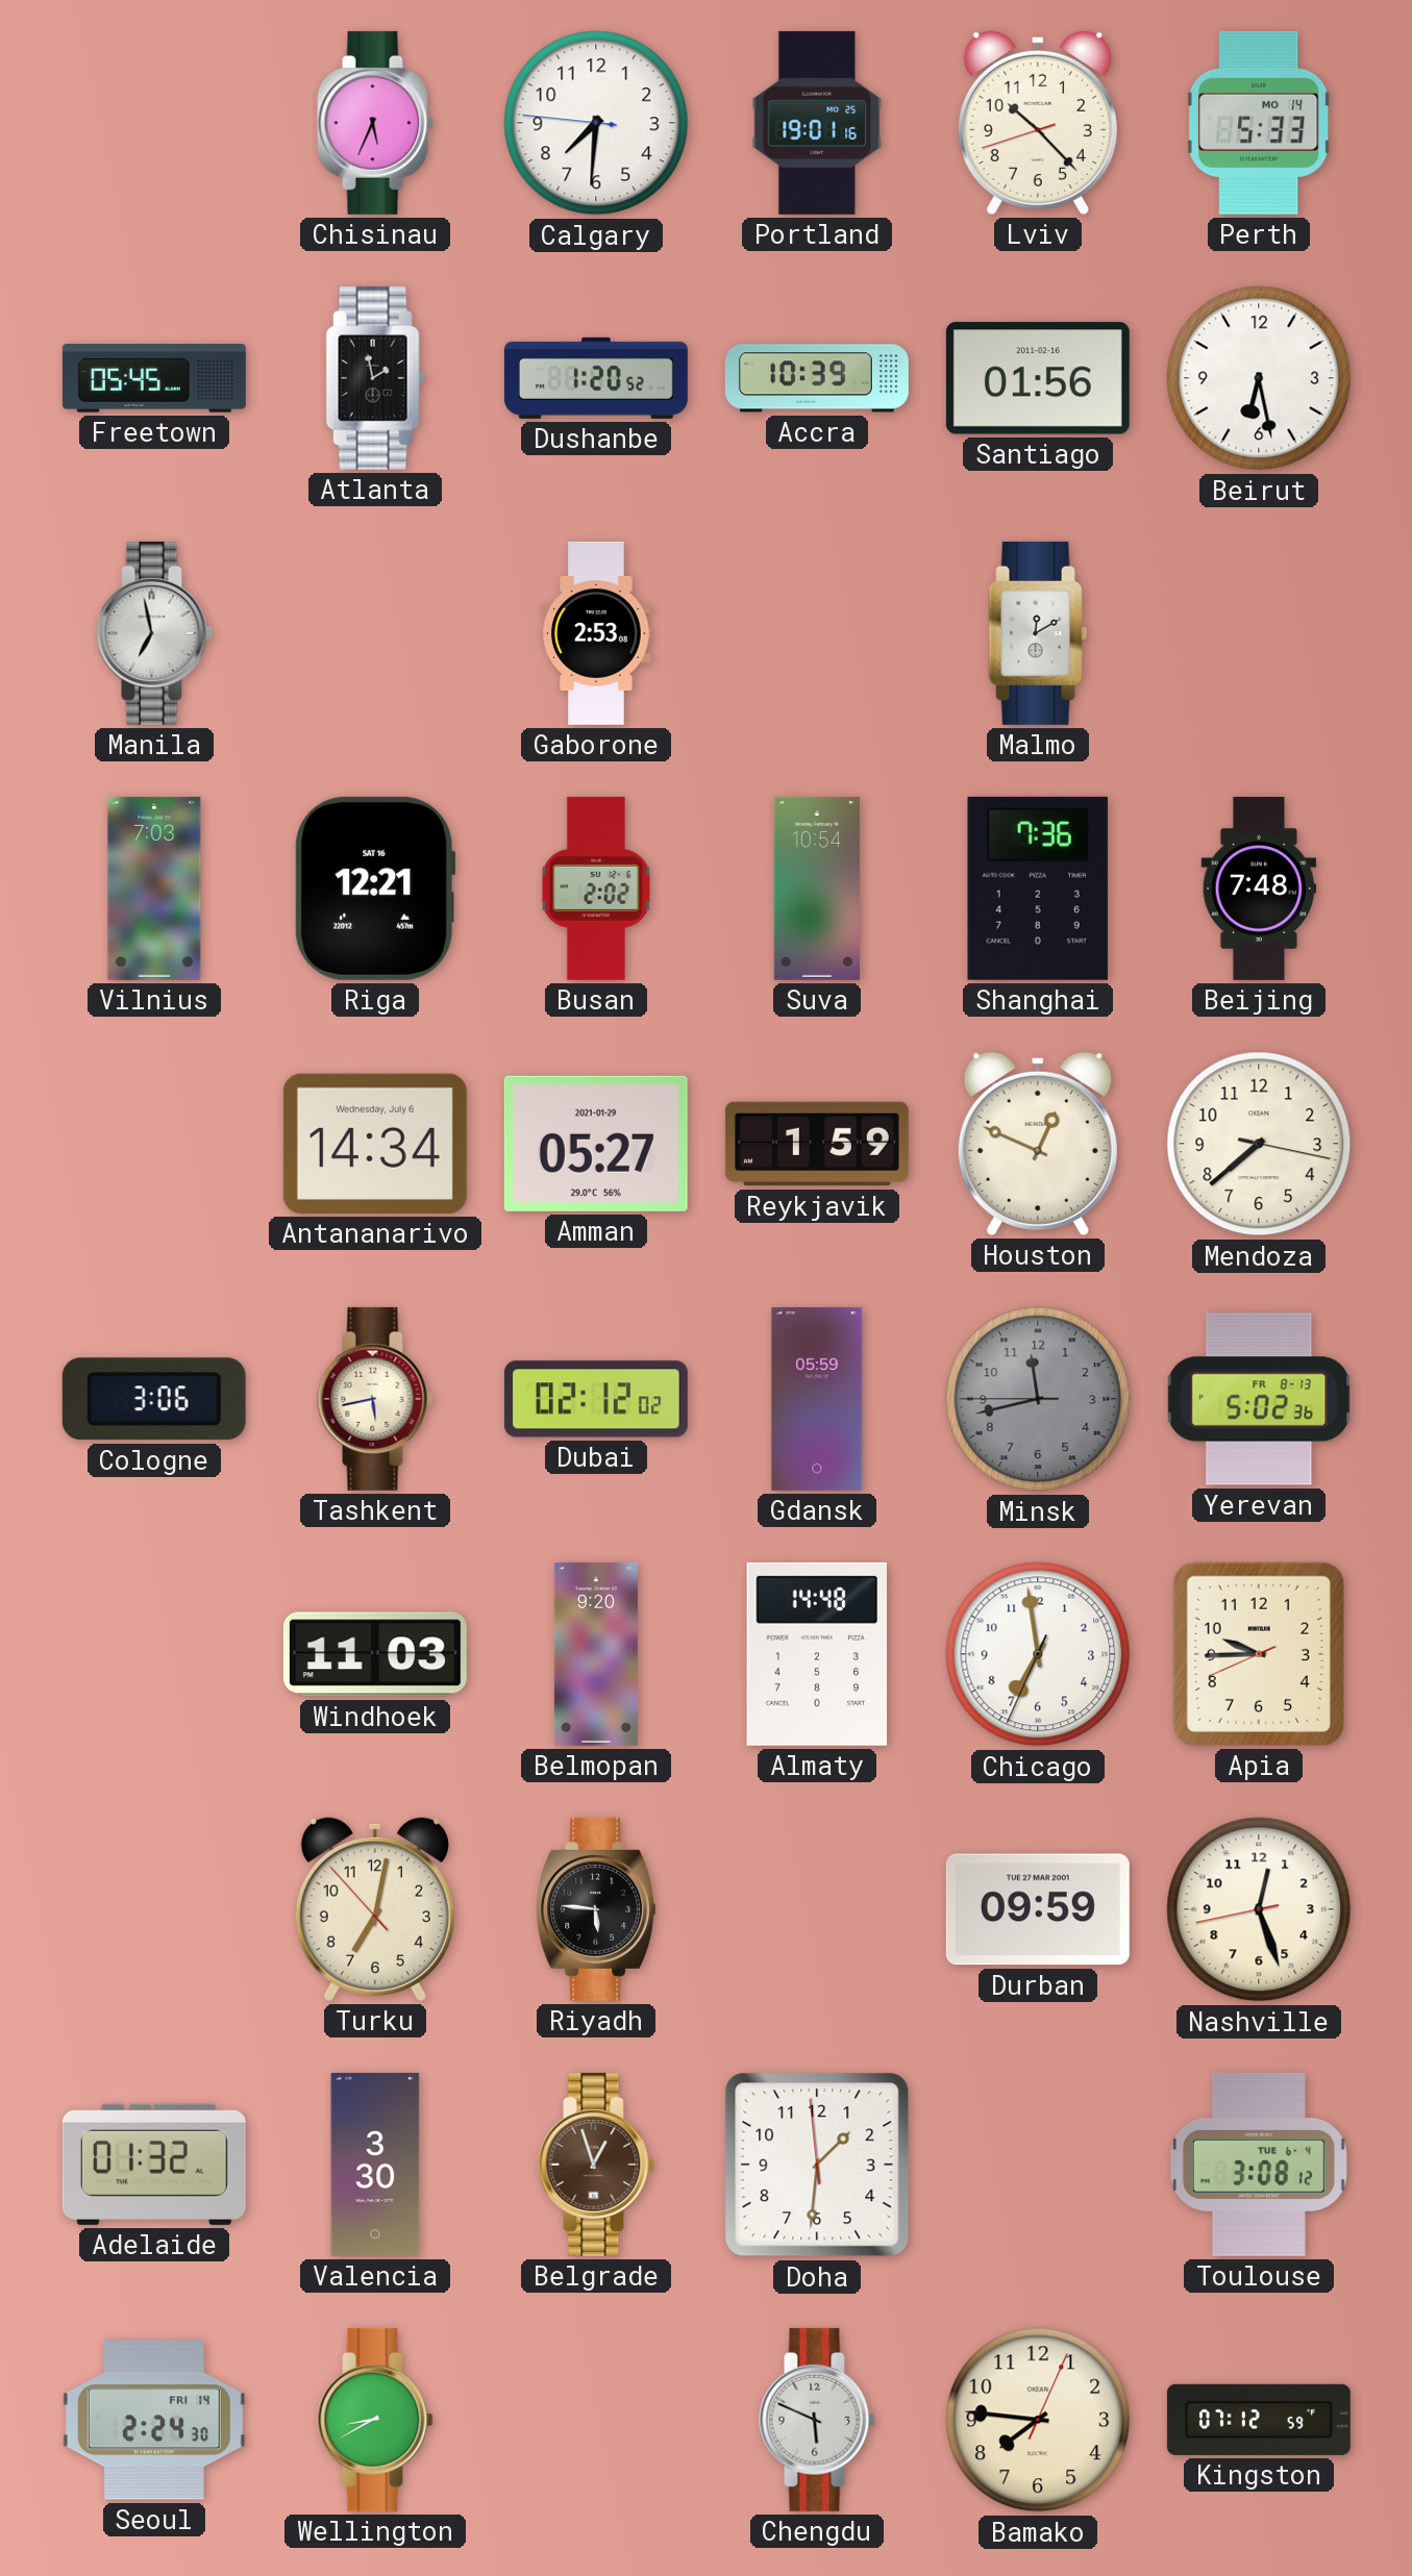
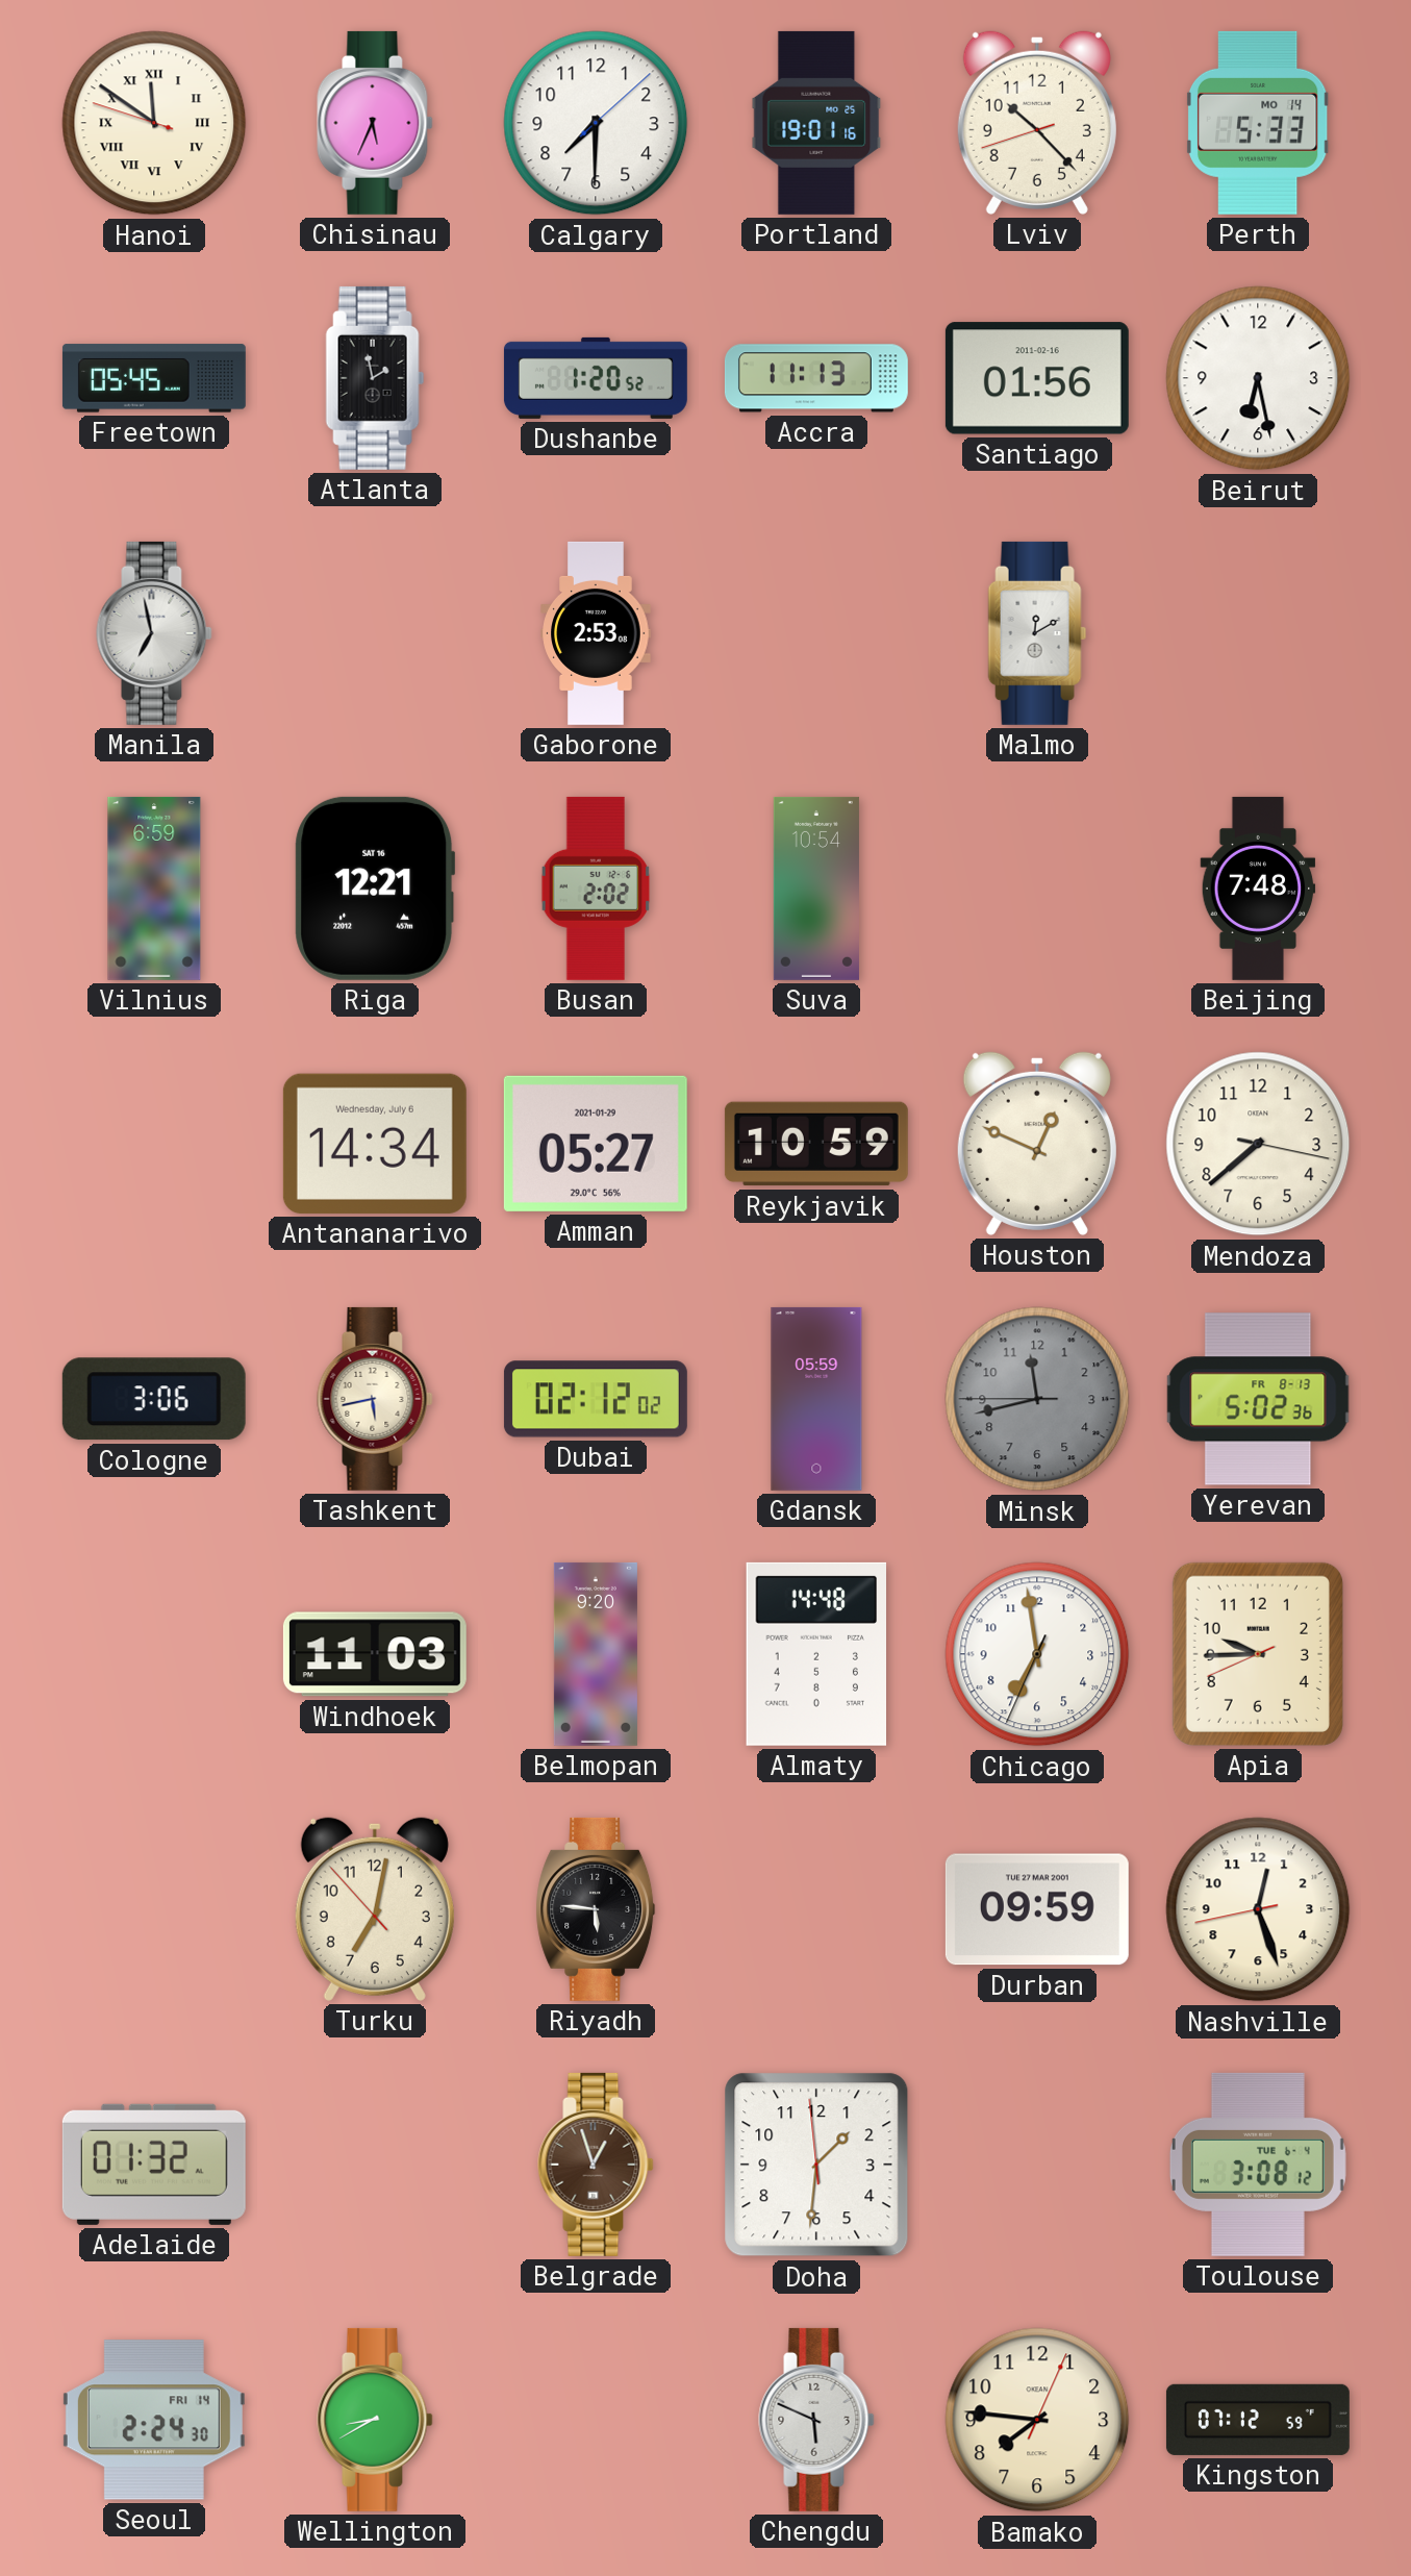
Hanoi: none -> 11:50
Calgary: 7:30:46 -> 7:30:08
Accra: 10:39 -> 11:13
Vilnius: 7:03 -> 6:59
Shanghai: 7:36 -> none
Reykjavik: 1:59 -> 10:59
Valencia: 3:30 -> none
